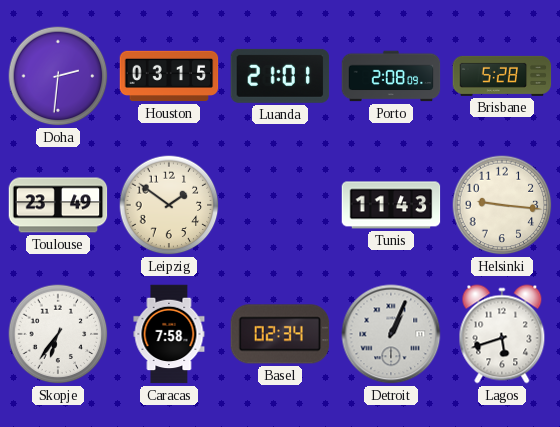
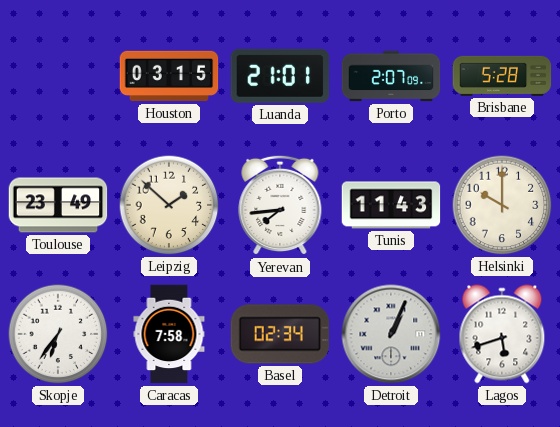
Doha: 2:31 -> none
Porto: 2:08 -> 2:07
Leipzig: 1:51 -> 1:52
Yerevan: none -> 7:44
Helsinki: 9:16 -> 10:00
